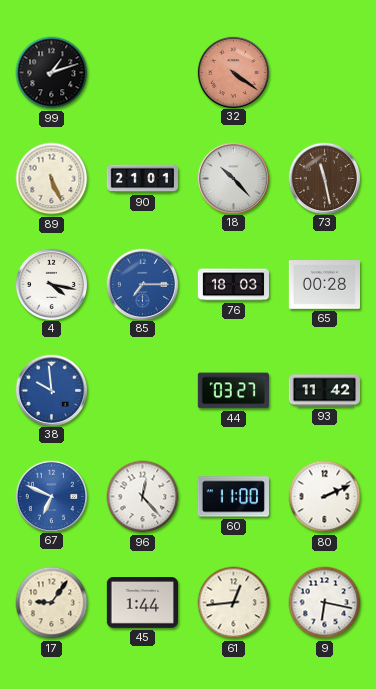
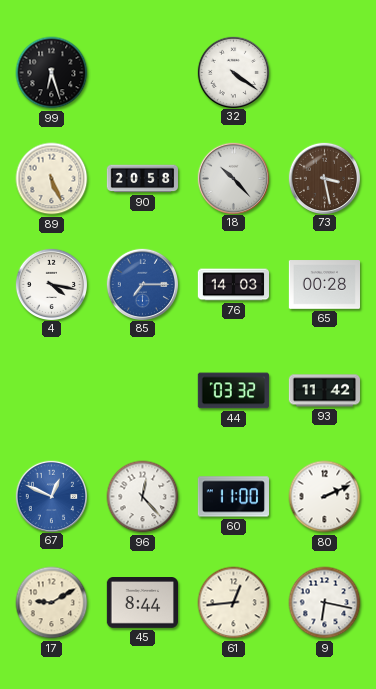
99: 1:12 -> 6:27
32 dial: salmon -> white
90: 21:01 -> 20:58
73: 11:28 -> 3:28
76: 18:03 -> 14:03
38: 9:59 -> none
44: 03:27 -> 03:32
67: 6:49 -> 12:49
17: 9:06 -> 9:10
45: 1:44 -> 8:44
